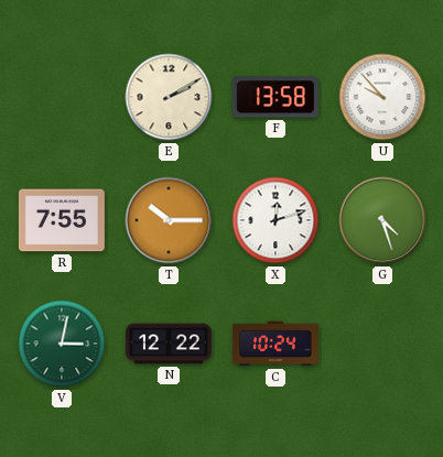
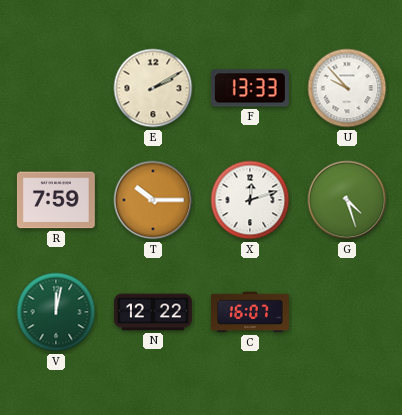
F: 13:58 -> 13:33
R: 7:55 -> 7:59
V: 3:02 -> 12:02
C: 10:24 -> 16:07
